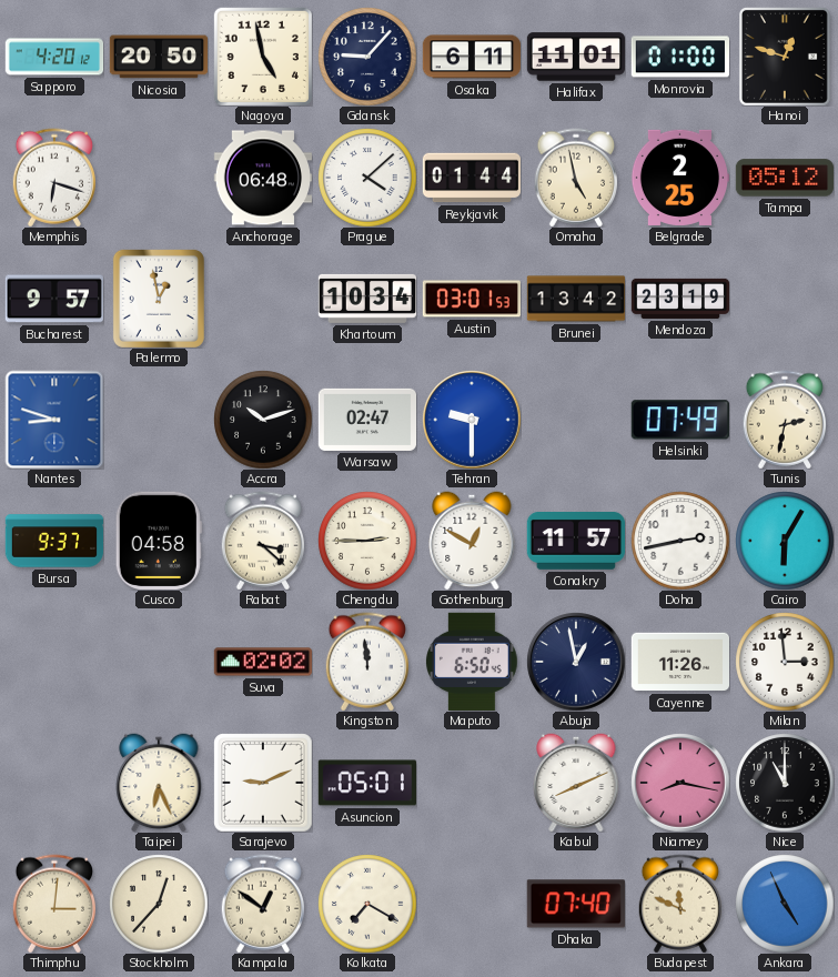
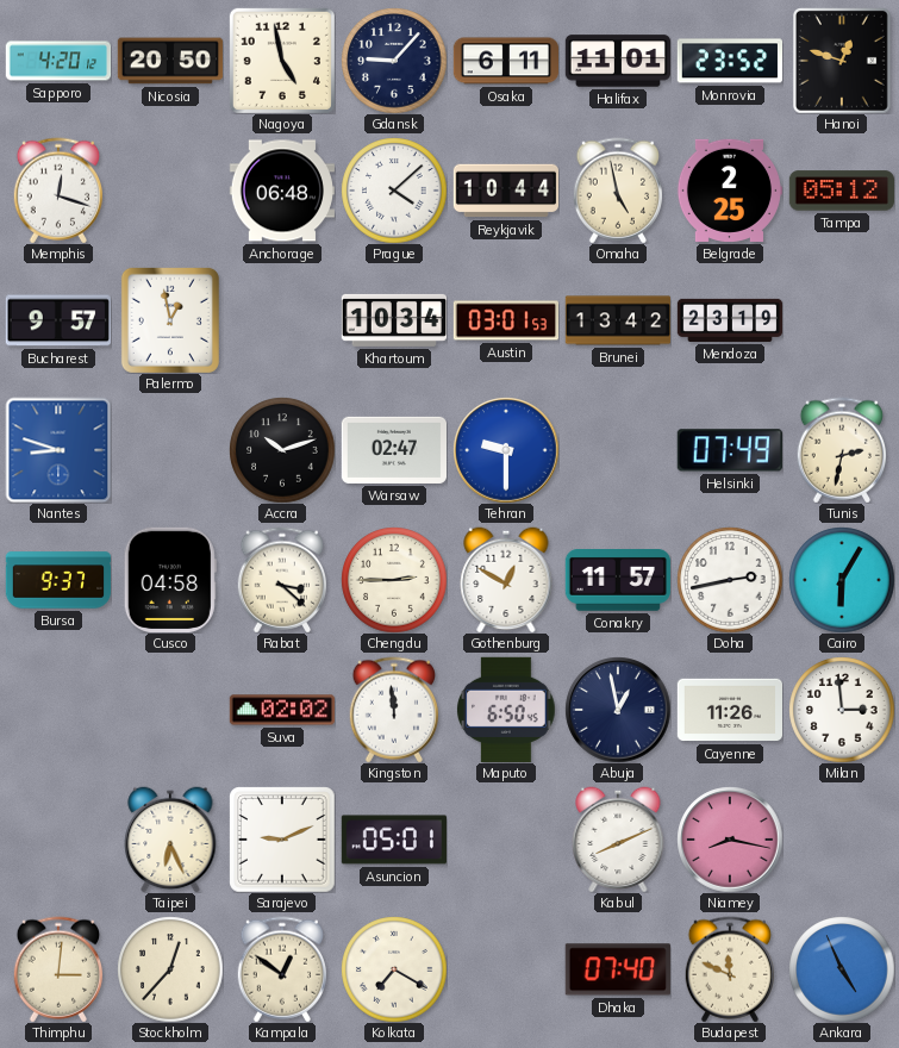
Monrovia: 01:00 -> 23:52
Memphis: 6:18 -> 12:18
Reykjavik: 01:44 -> 10:44
Nice: 11:00 -> none
